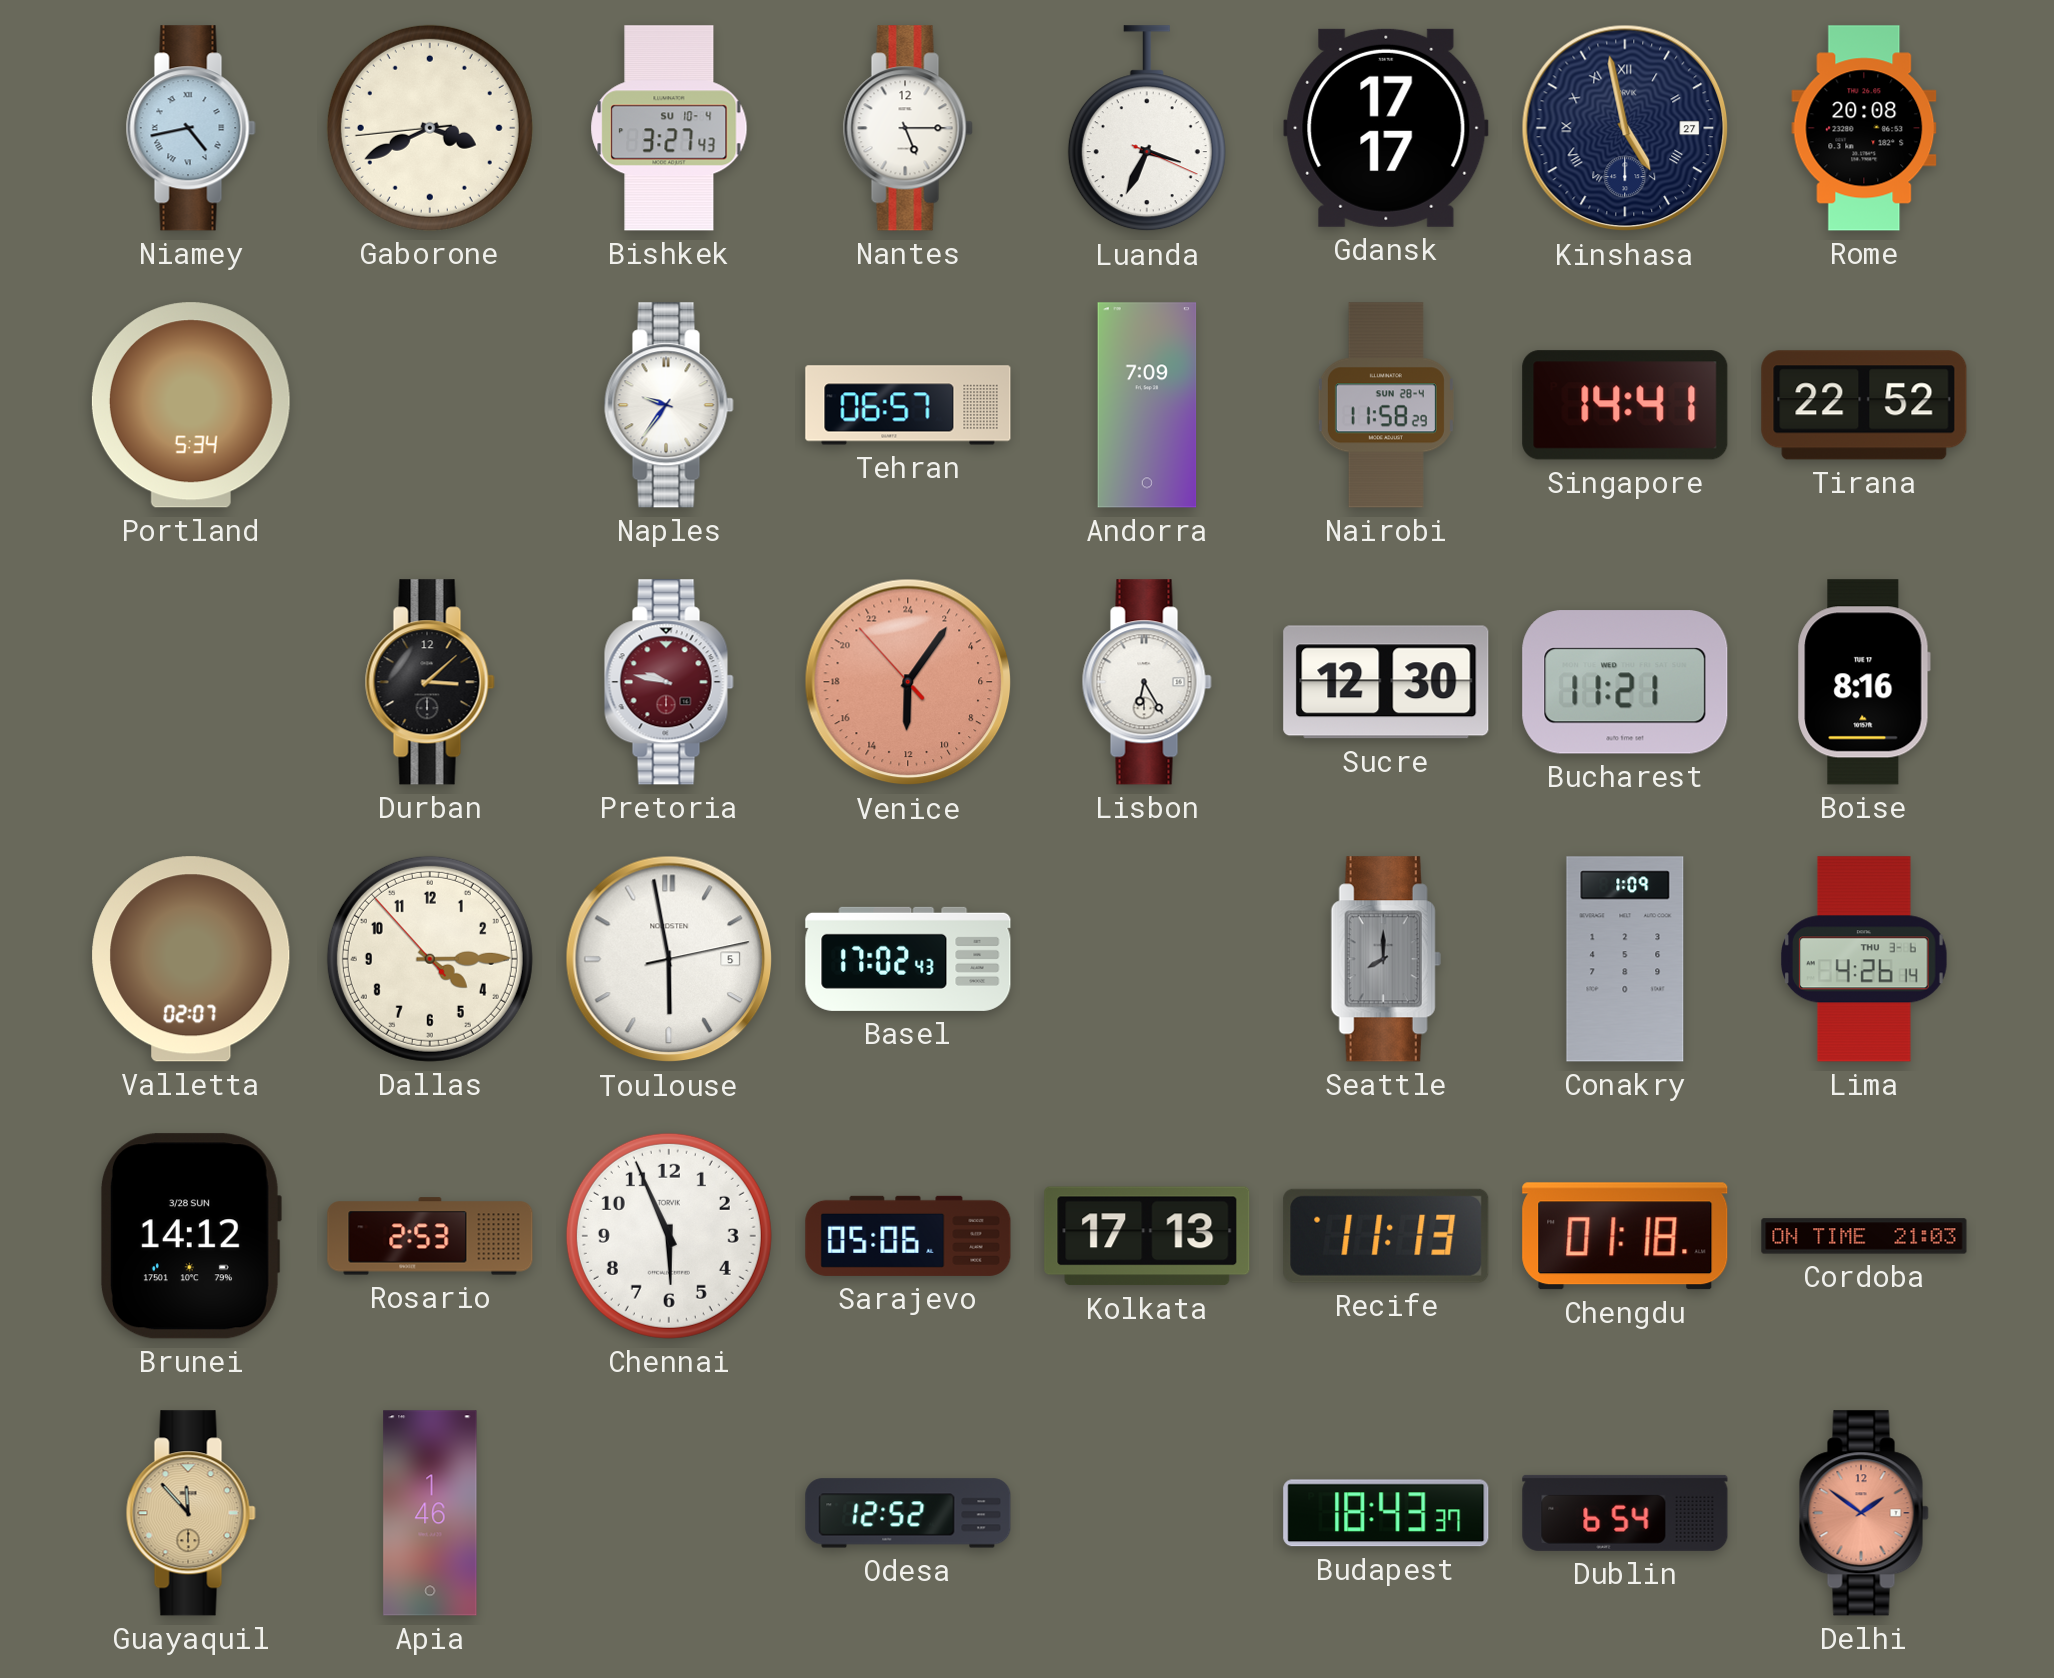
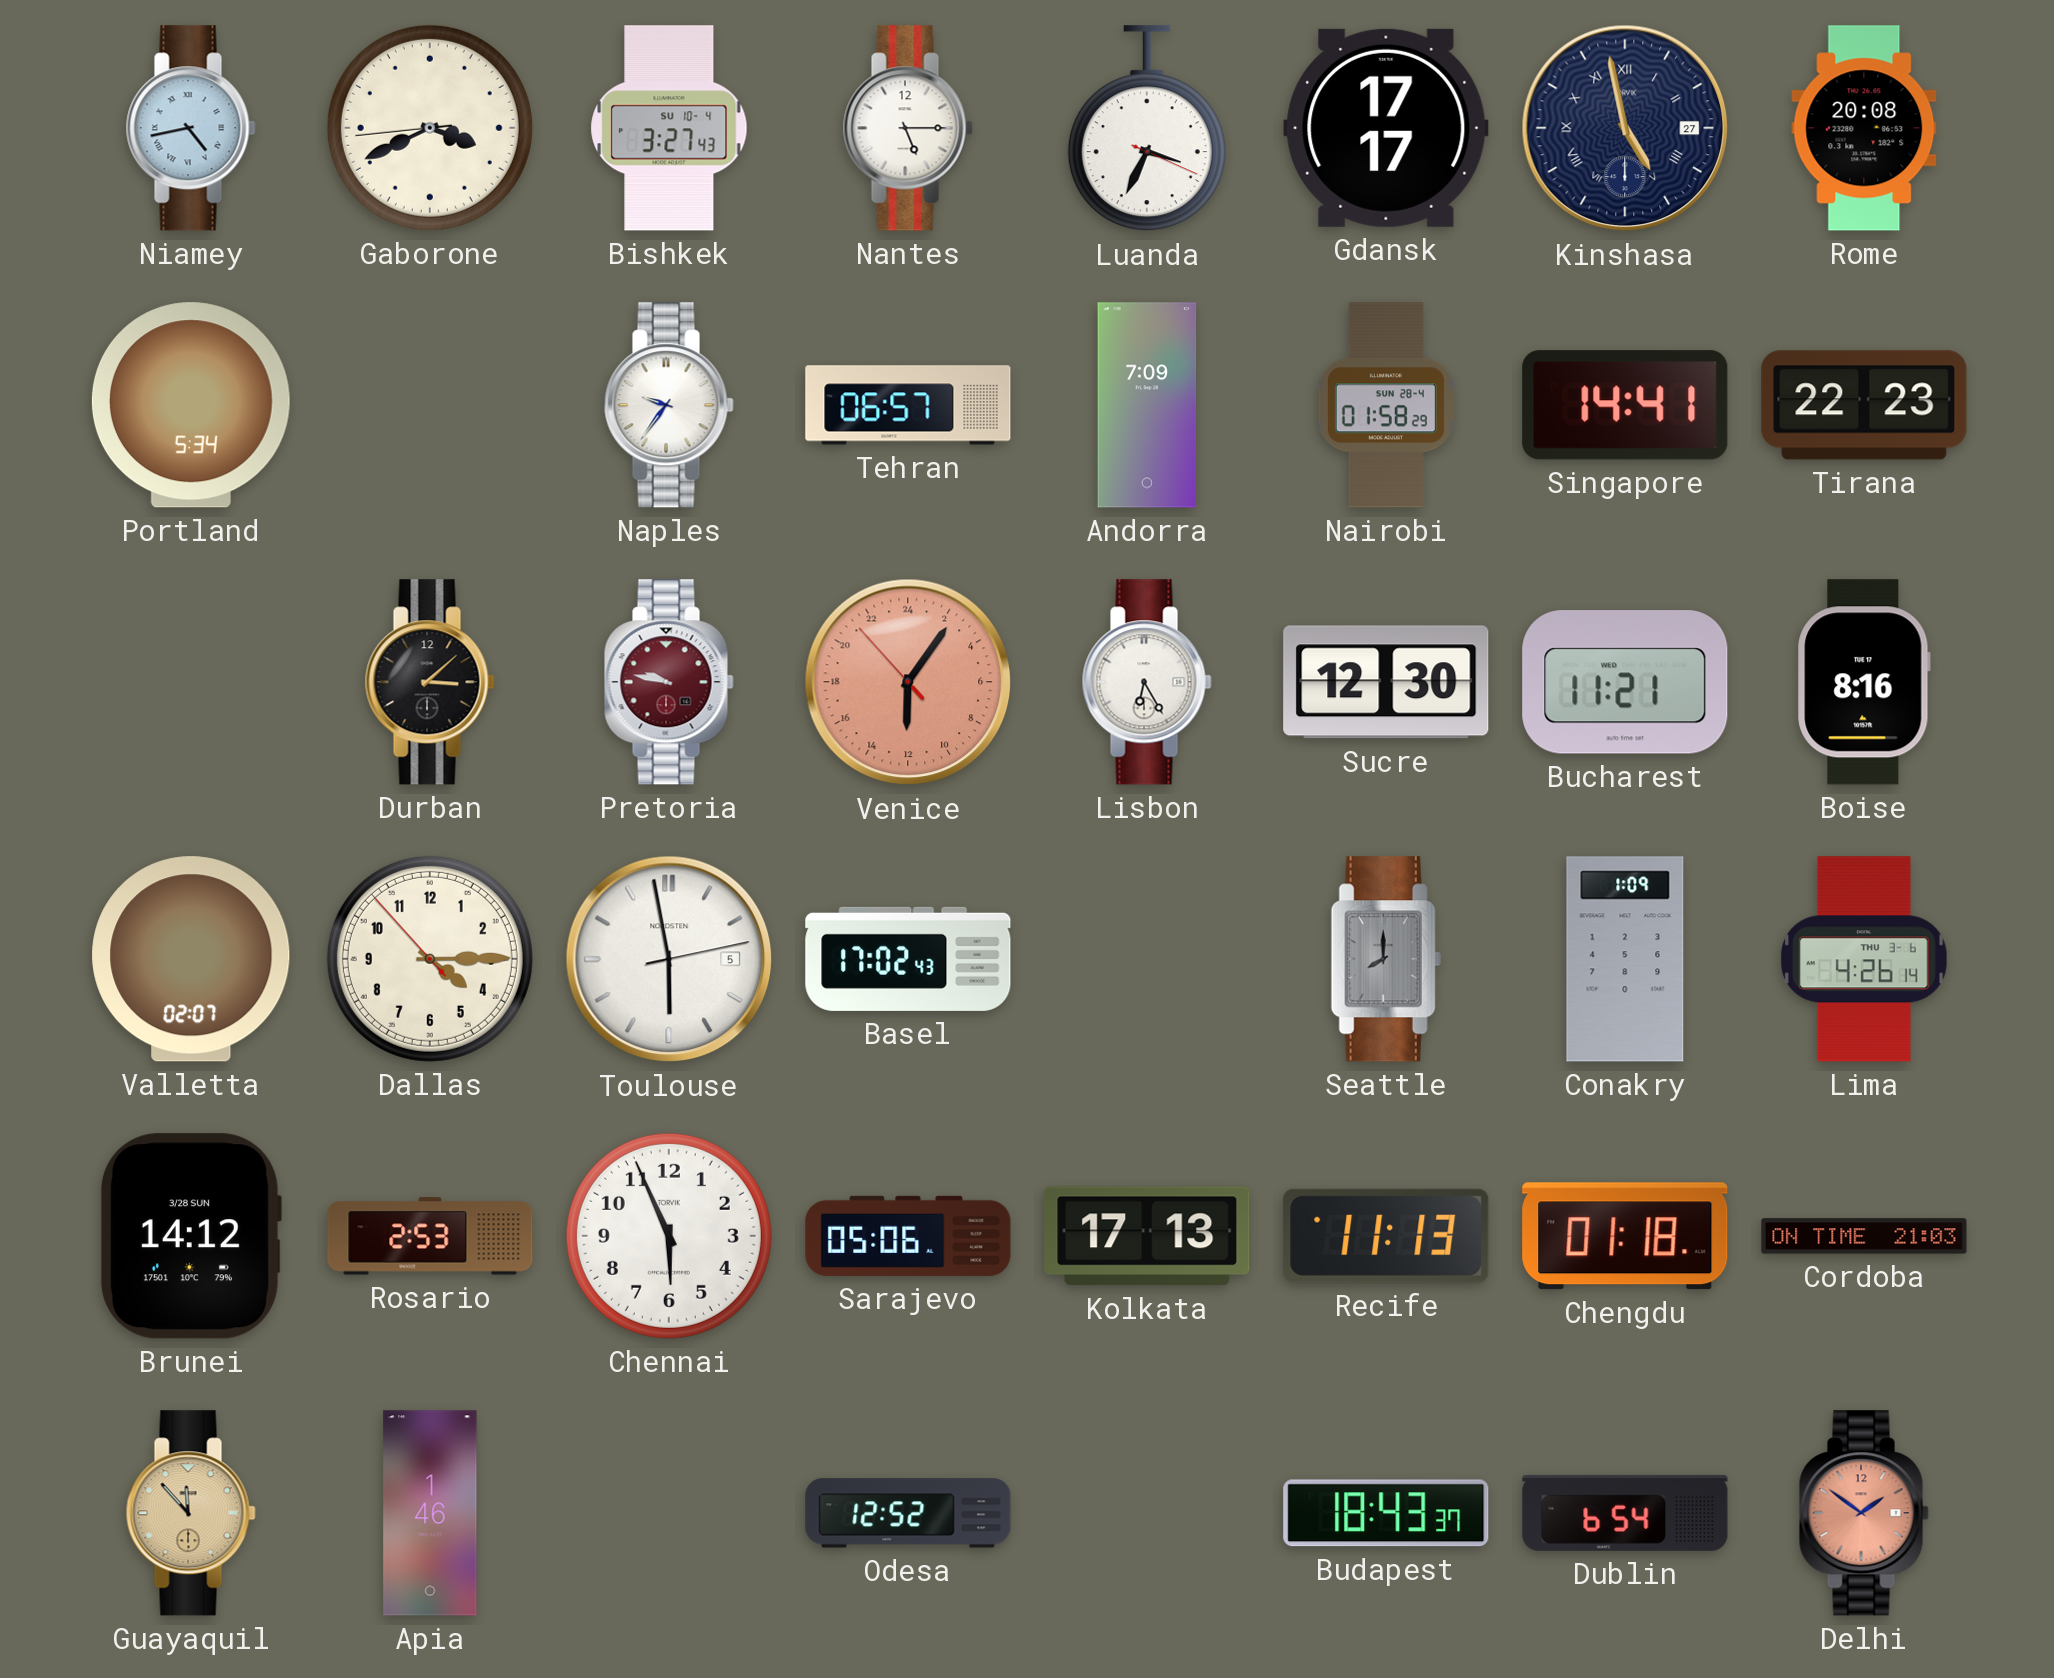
Nairobi: 11:58 -> 01:58
Tirana: 22:52 -> 22:23
